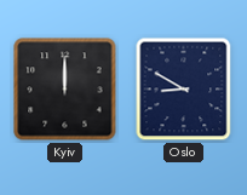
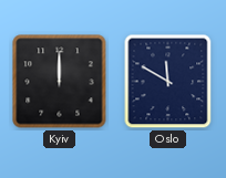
Oslo: 8:50 -> 11:50
